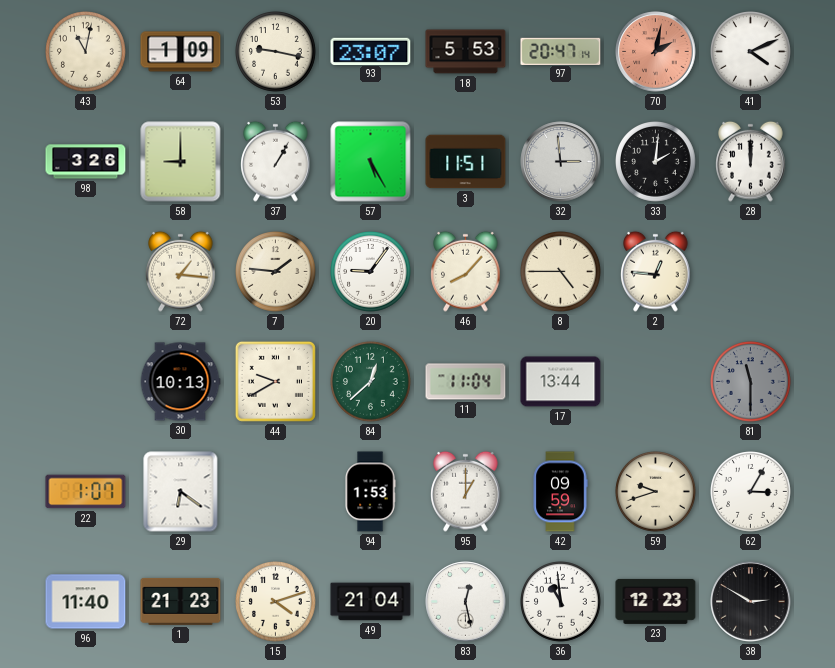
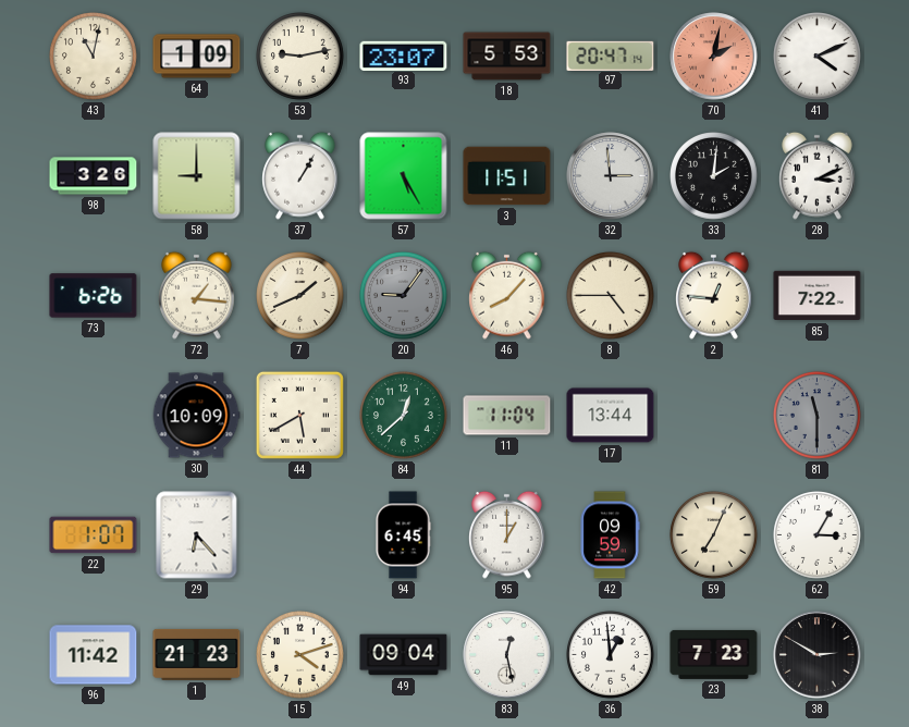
53: 9:17 -> 9:13
28: 12:00 -> 3:11
73: none -> 6:26
7: 1:46 -> 1:41
20 dial: white -> grey
85: none -> 7:22
30: 10:13 -> 10:09
44: 9:40 -> 5:40
29: 6:21 -> 6:23
94: 1:53 -> 6:45
59: 9:42 -> 7:04
96: 11:40 -> 11:42
49: 21:04 -> 09:04
36: 10:59 -> 12:59
23: 12:23 -> 7:23
